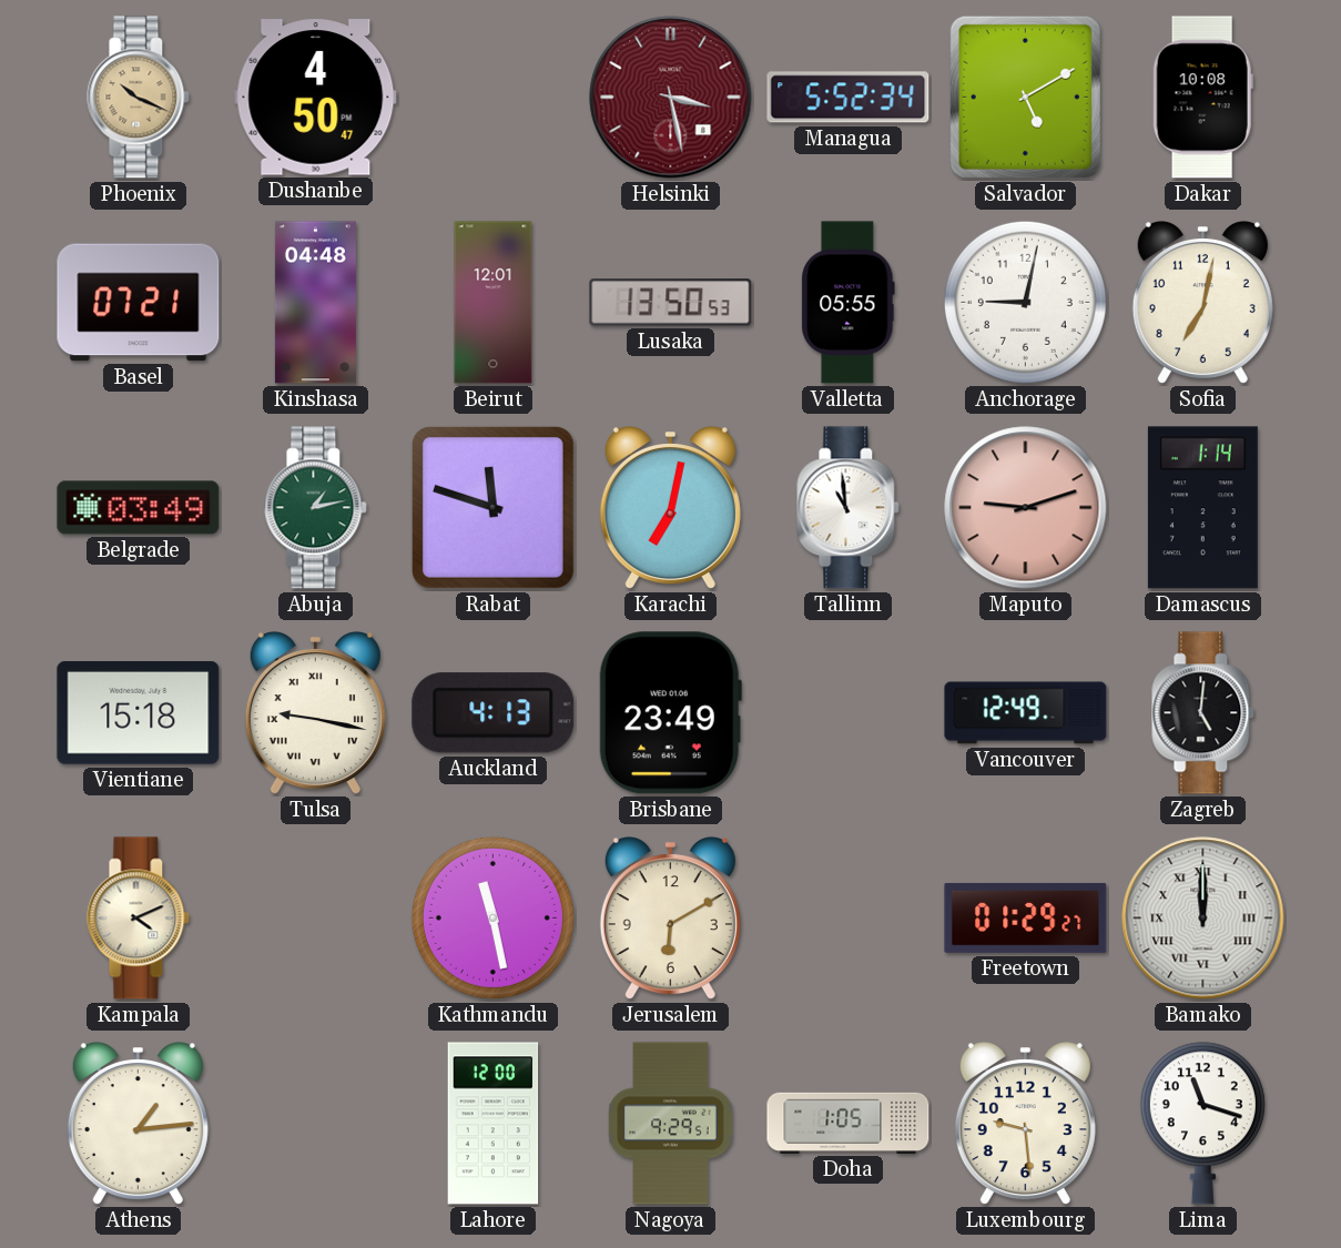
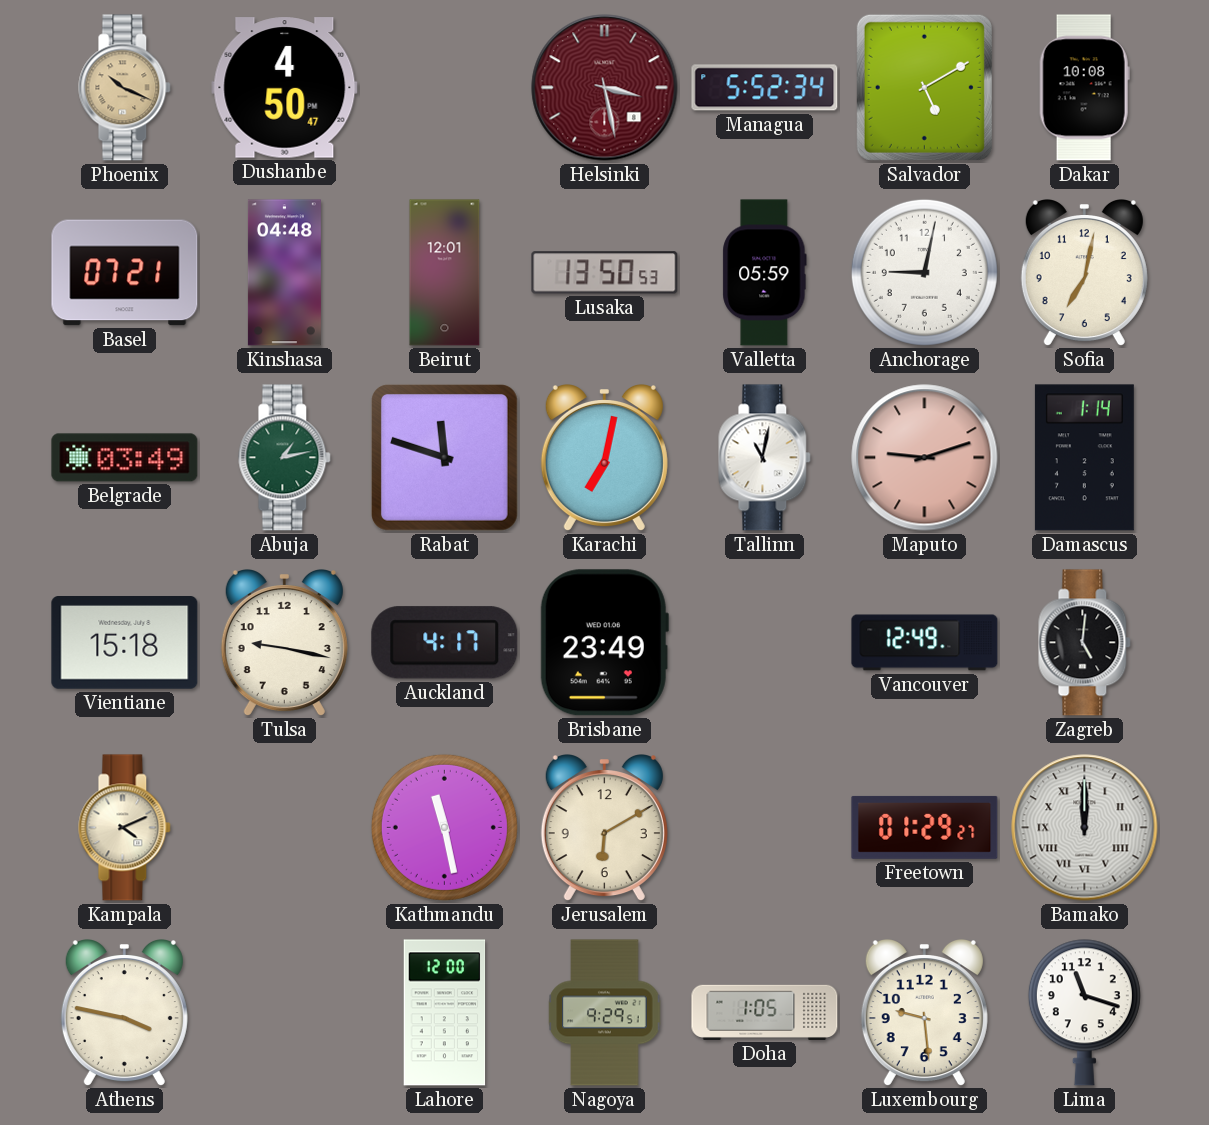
Valletta: 05:55 -> 05:59
Tallinn: 10:59 -> 11:02
Tulsa numerals: Roman -> Arabic
Auckland: 4:13 -> 4:17
Athens: 1:14 -> 3:47
